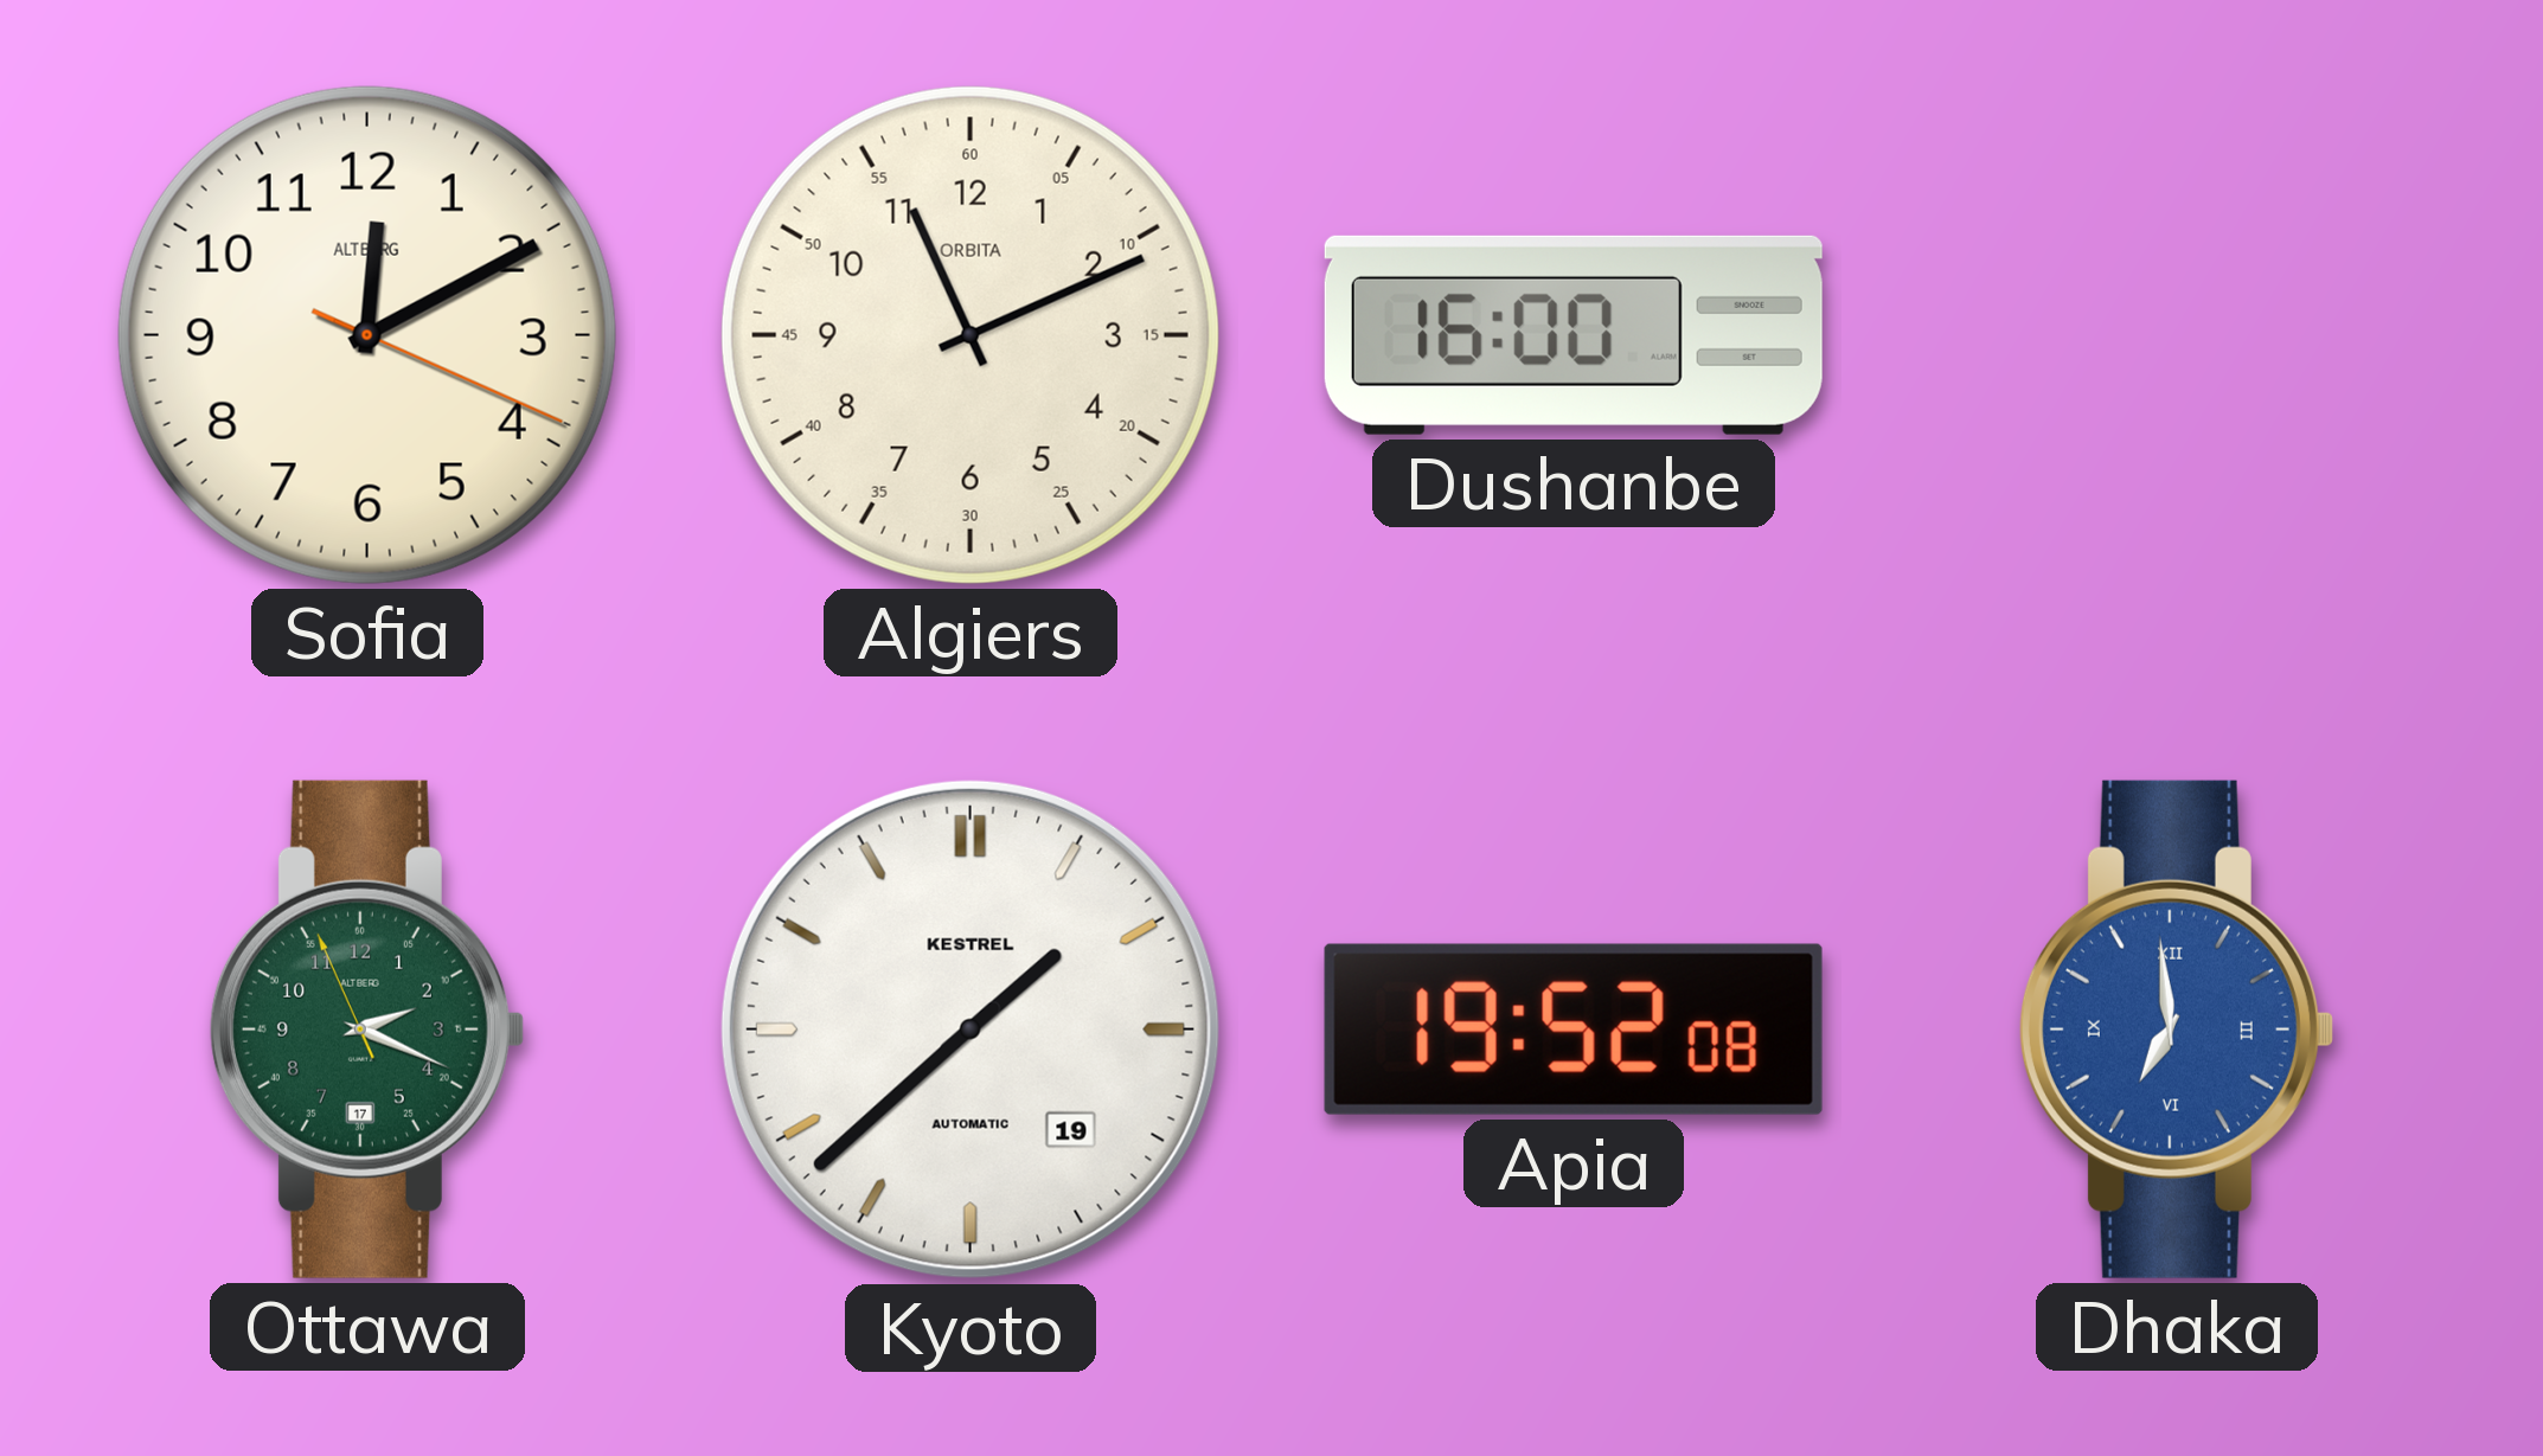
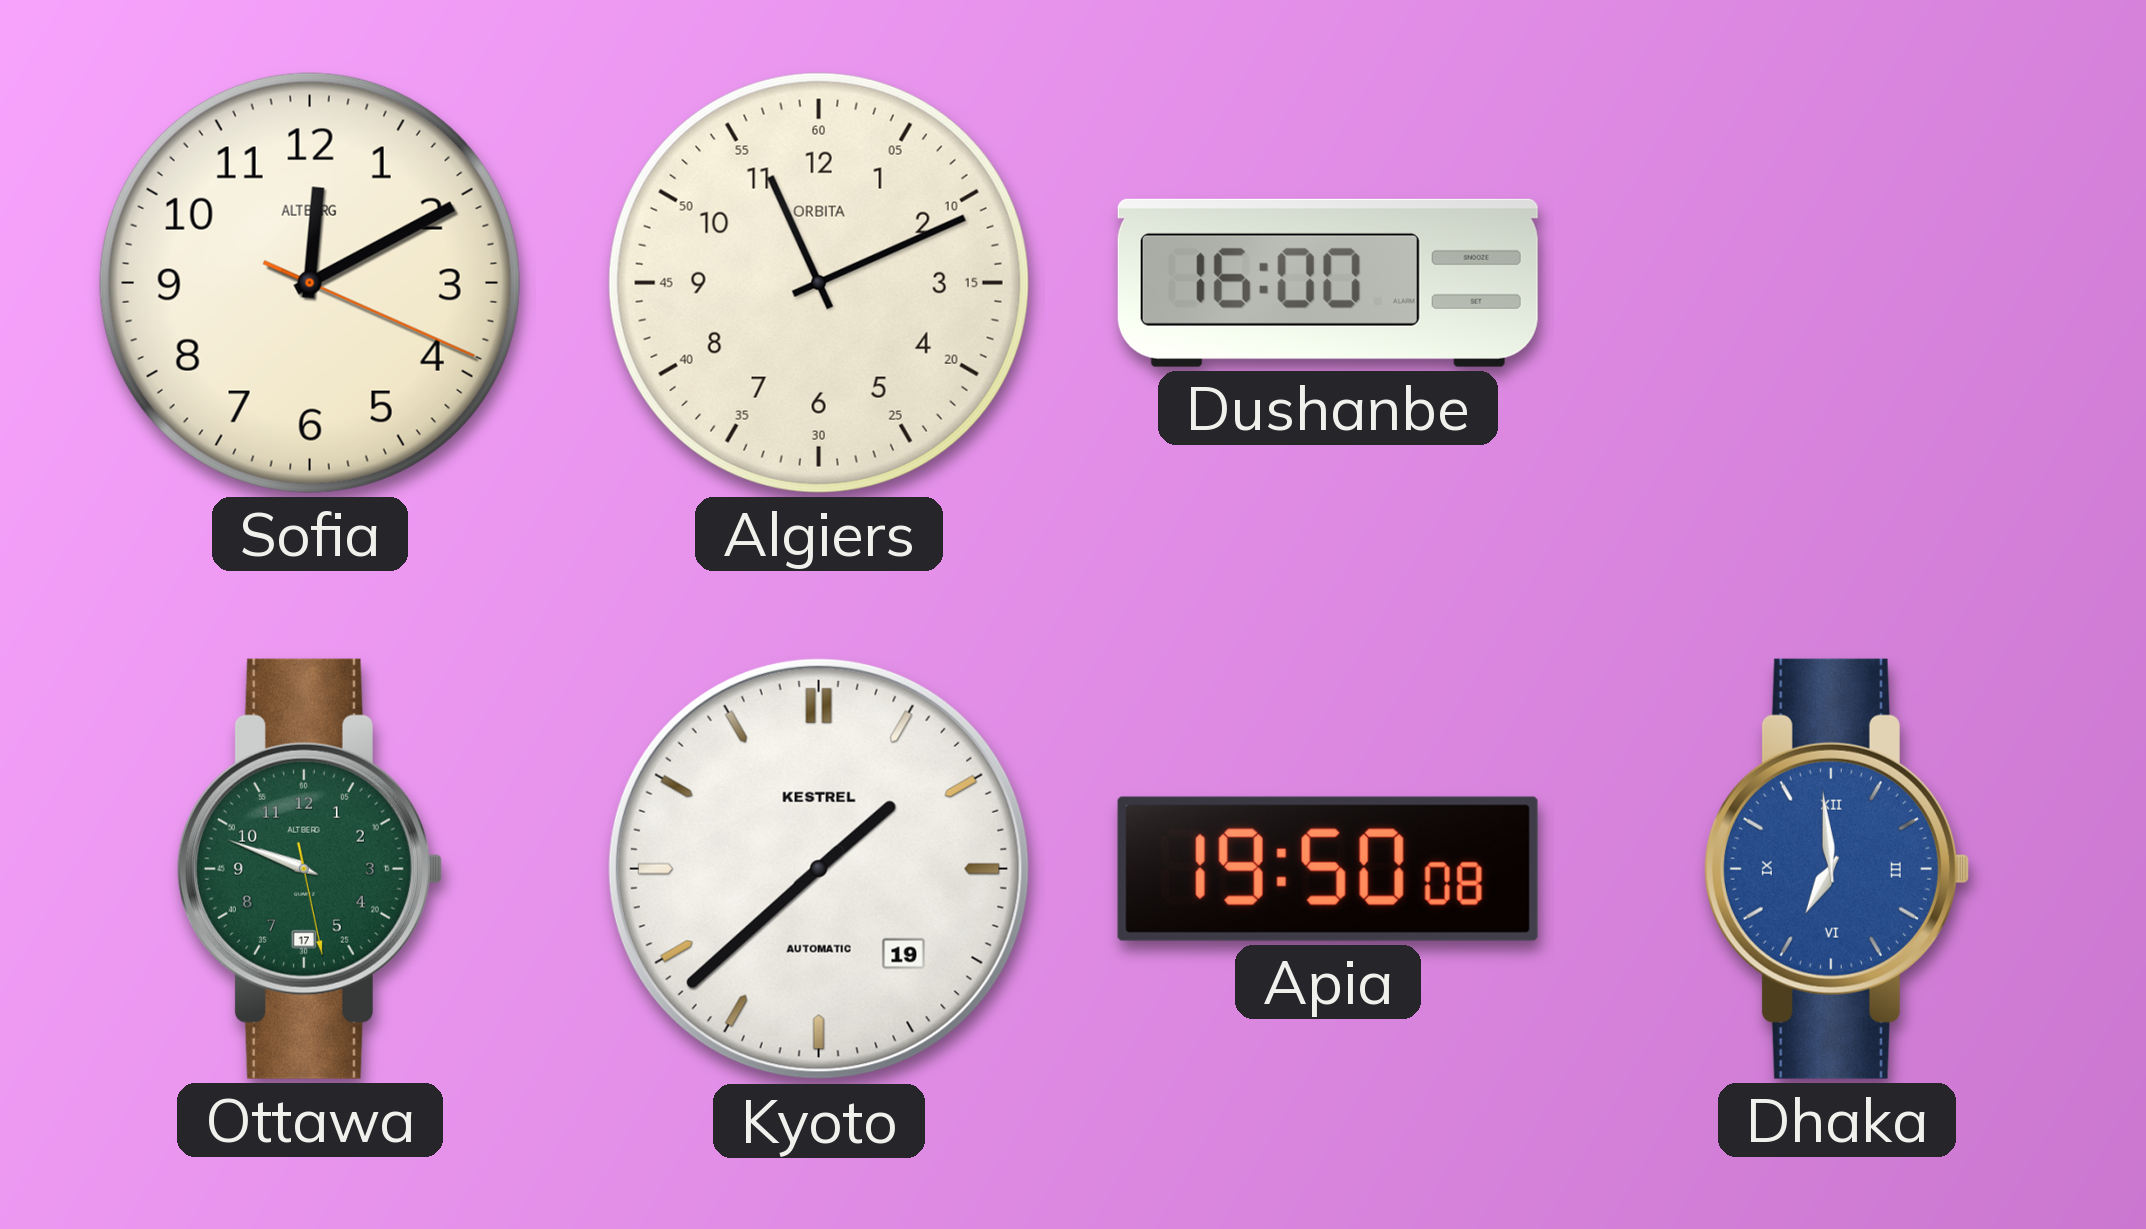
Ottawa: 2:18 -> 9:48
Apia: 19:52 -> 19:50
